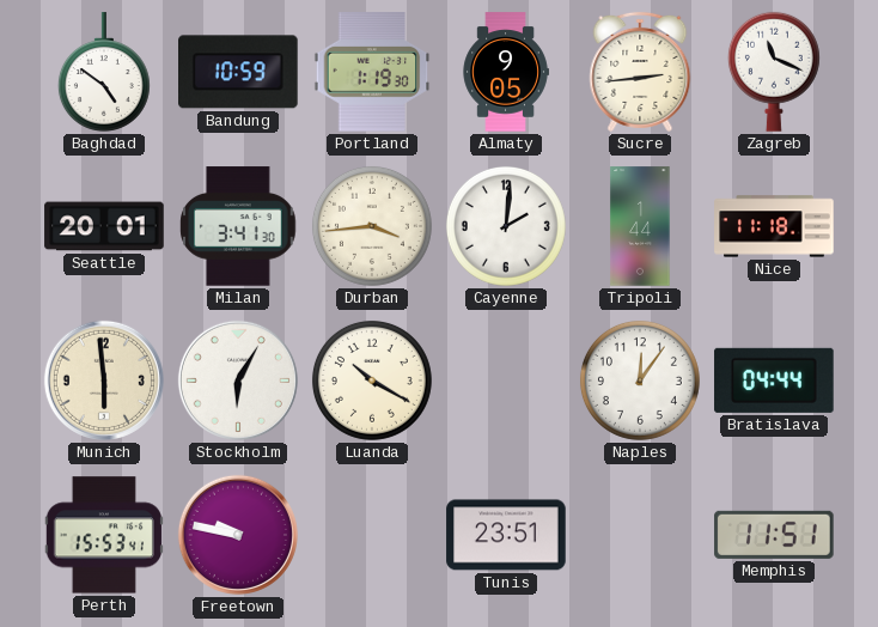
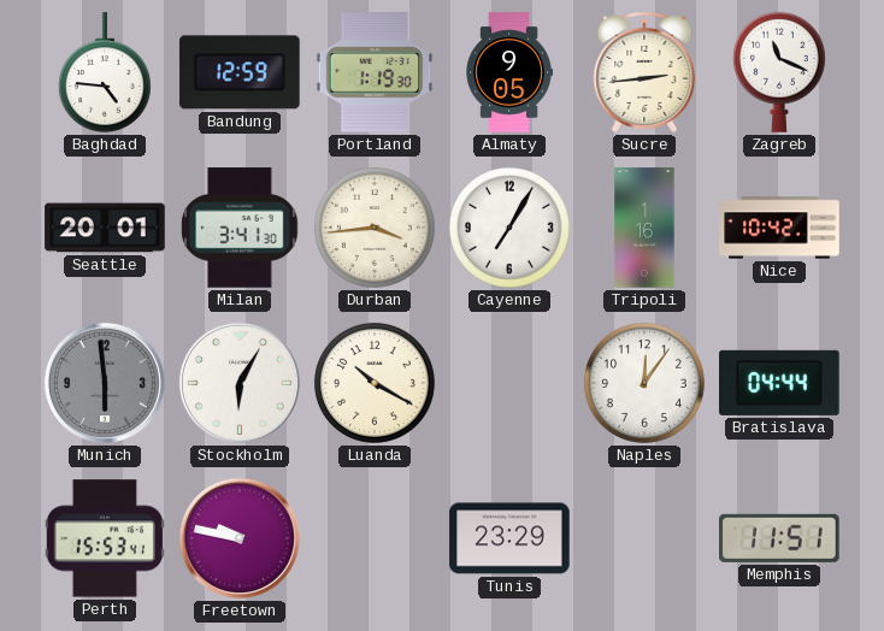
Baghdad: 4:51 -> 4:46
Bandung: 10:59 -> 12:59
Cayenne: 2:01 -> 7:05
Tripoli: 1:44 -> 1:16
Nice: 11:18 -> 10:42
Munich dial: cream -> grey
Tunis: 23:51 -> 23:29
